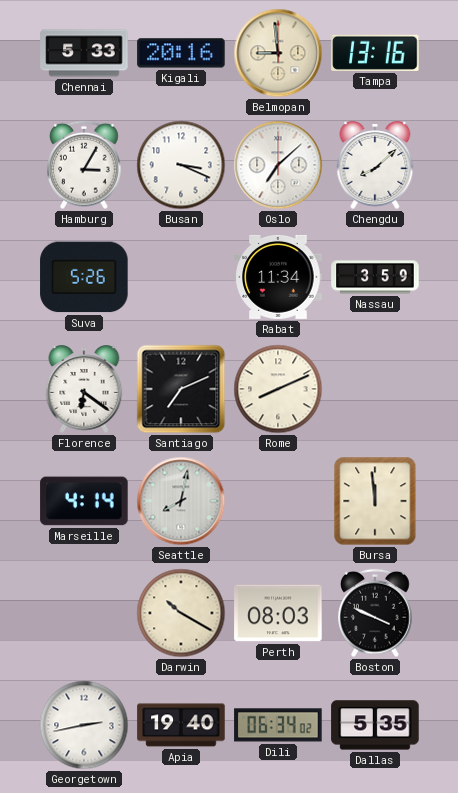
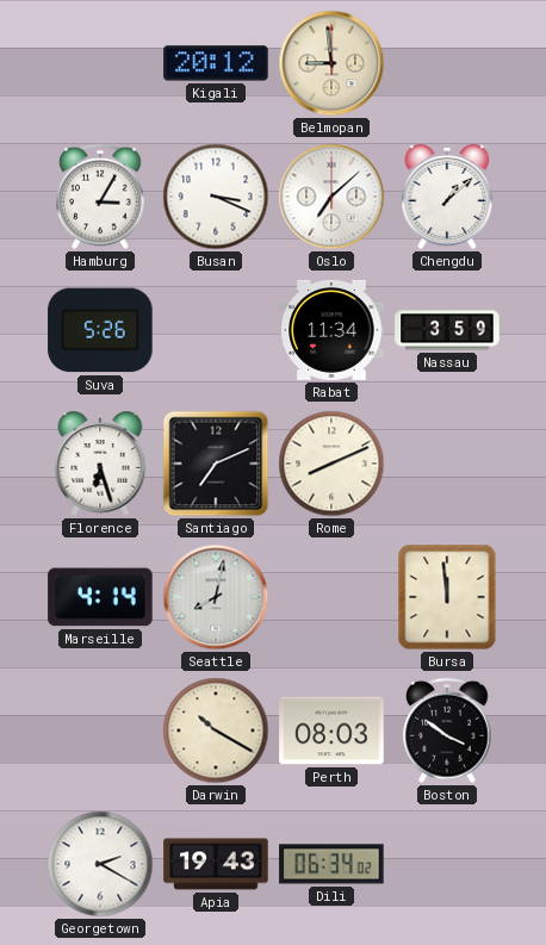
Chennai: 5:33 -> none
Kigali: 20:16 -> 20:12
Tampa: 13:16 -> none
Chengdu: 8:08 -> 1:08
Florence: 6:21 -> 6:27
Boston: 3:49 -> 3:51
Georgetown: 2:43 -> 2:20
Apia: 19:40 -> 19:43
Dallas: 5:35 -> none
